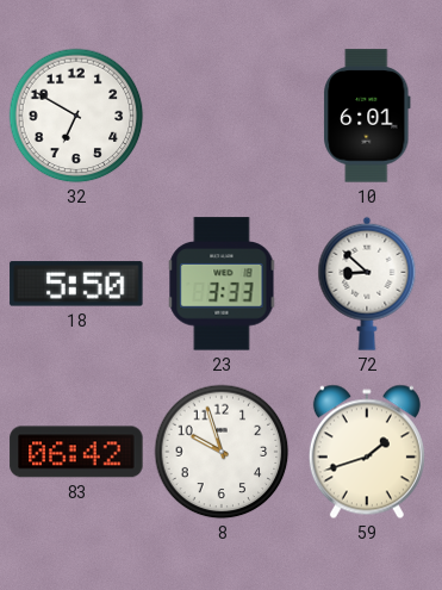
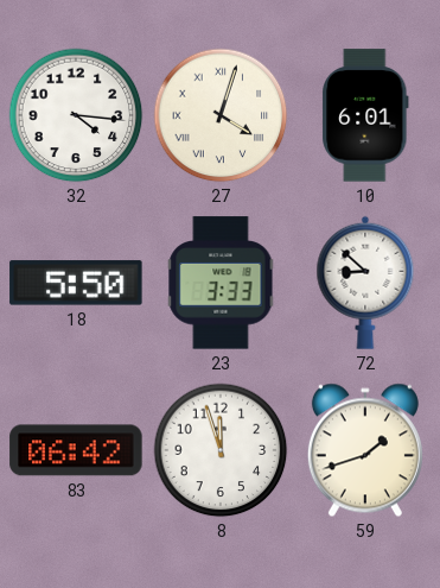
32: 6:50 -> 4:16
27: none -> 4:03
8: 9:57 -> 11:57
